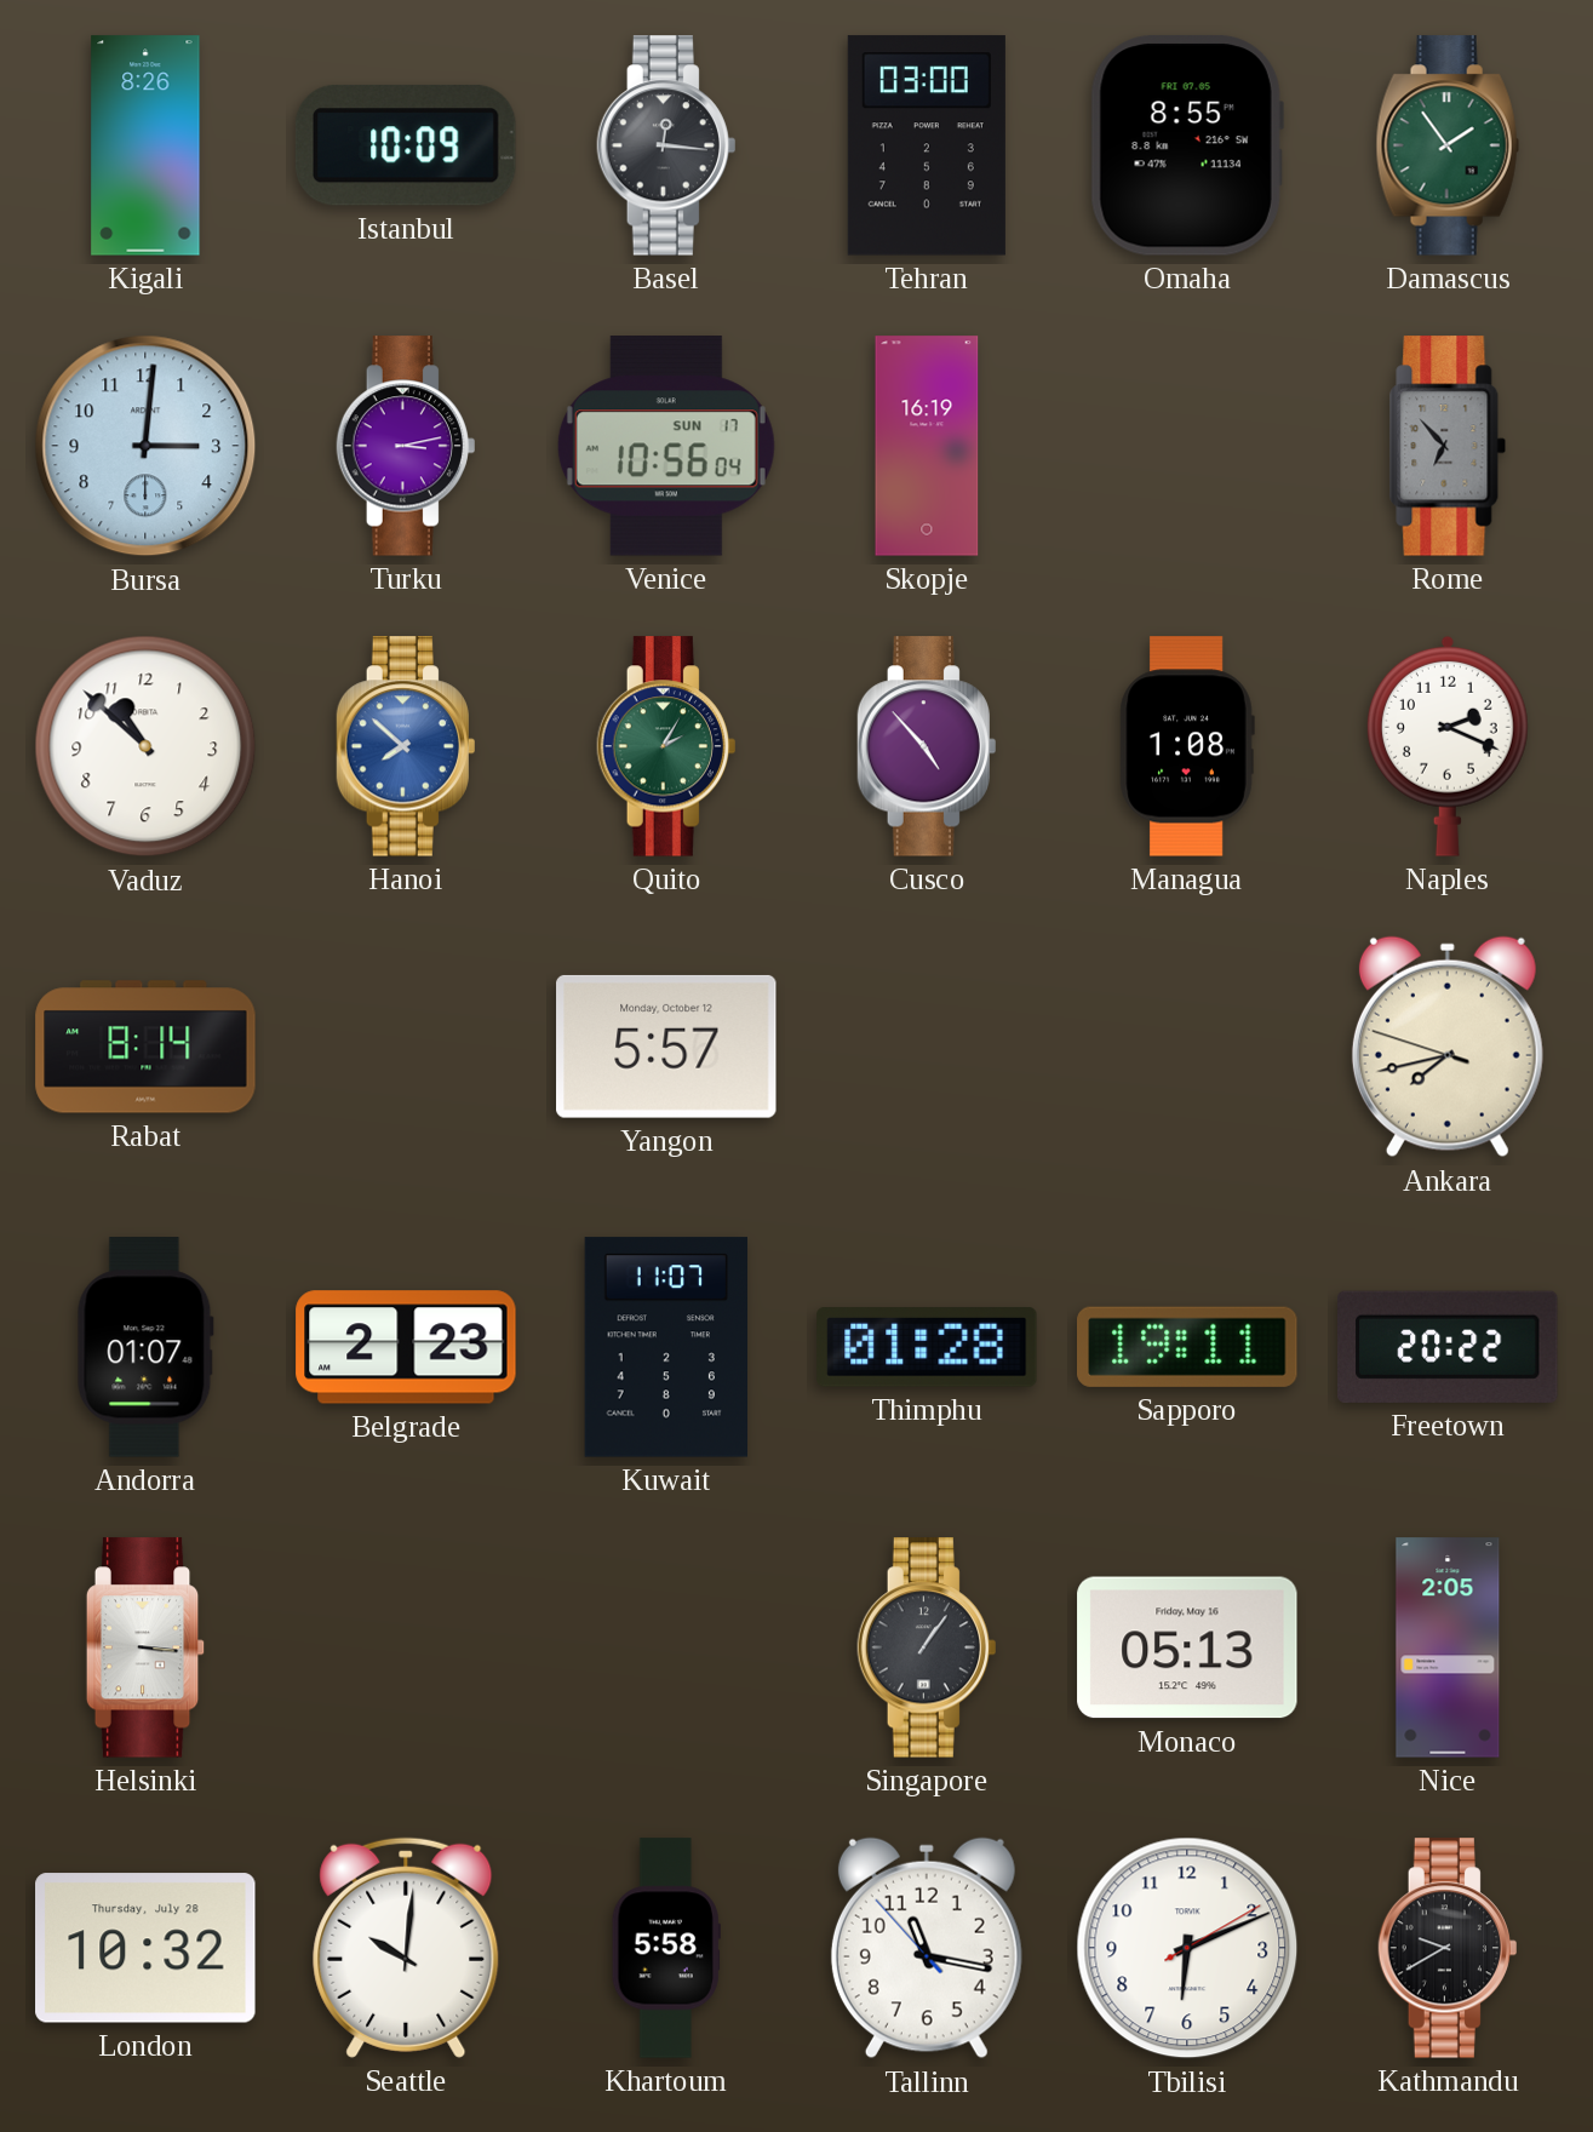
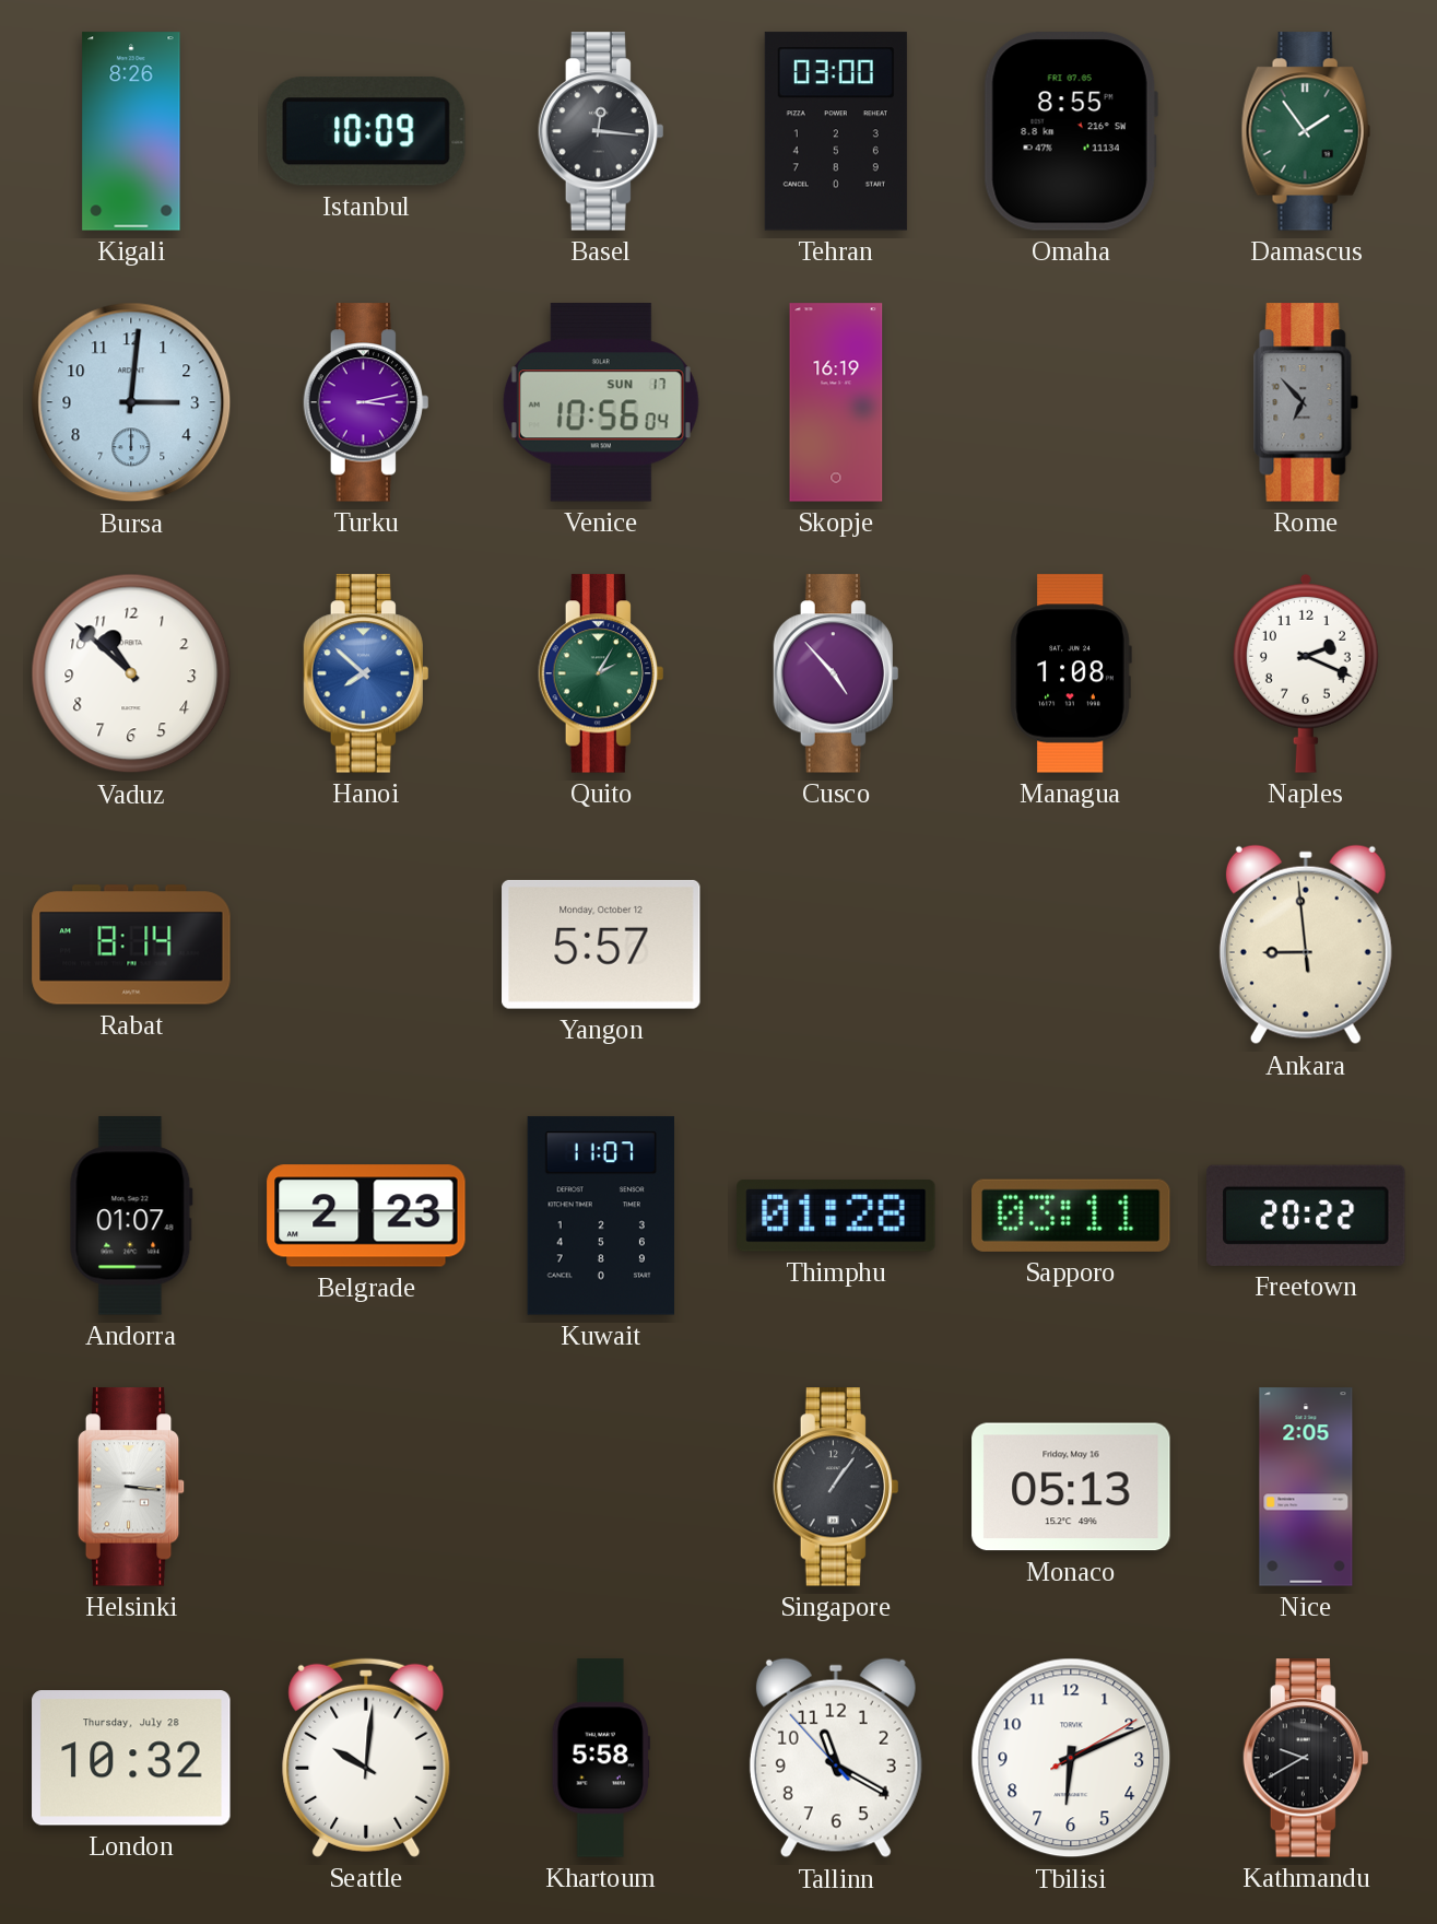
Ankara: 7:42 -> 8:58
Sapporo: 19:11 -> 03:11
Tallinn: 11:16 -> 11:19
